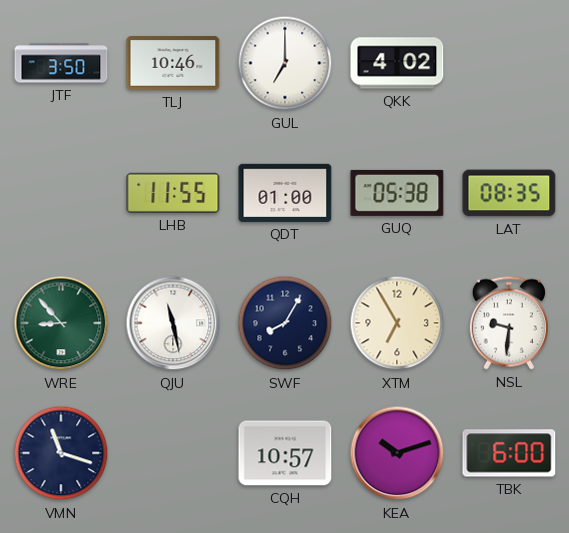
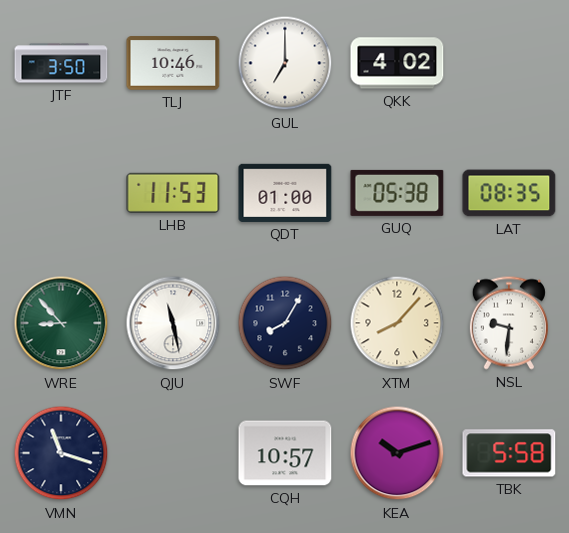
LHB: 11:55 -> 11:53
XTM: 6:55 -> 8:07
TBK: 6:00 -> 5:58
